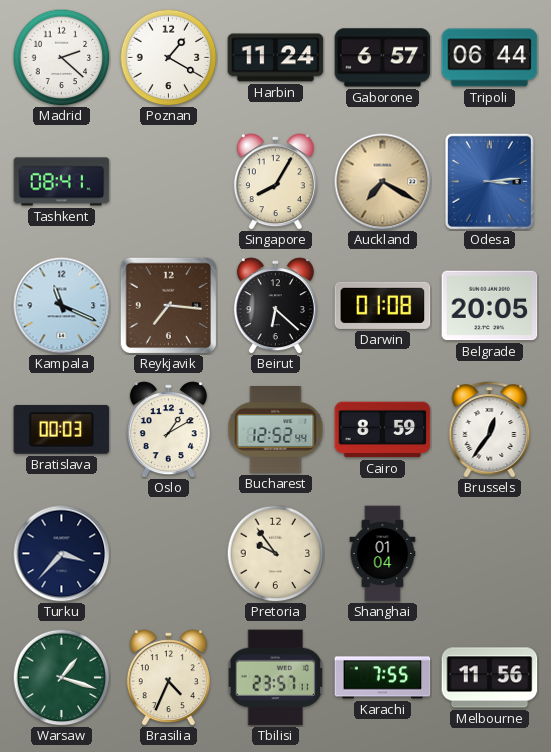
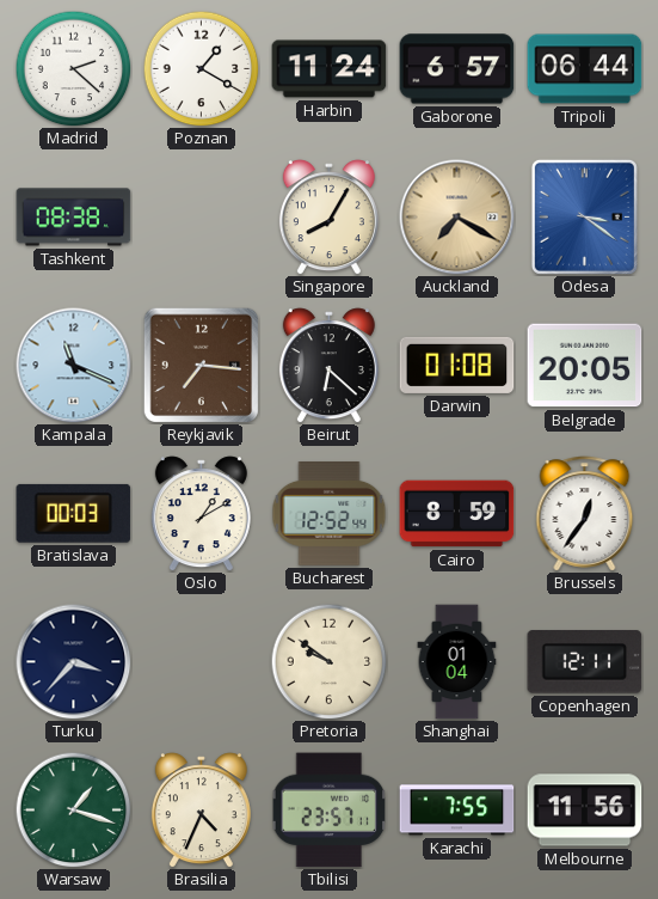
Tashkent: 08:41 -> 08:38
Odesa: 3:14 -> 3:21
Pretoria: 9:54 -> 9:51
Copenhagen: none -> 12:11
